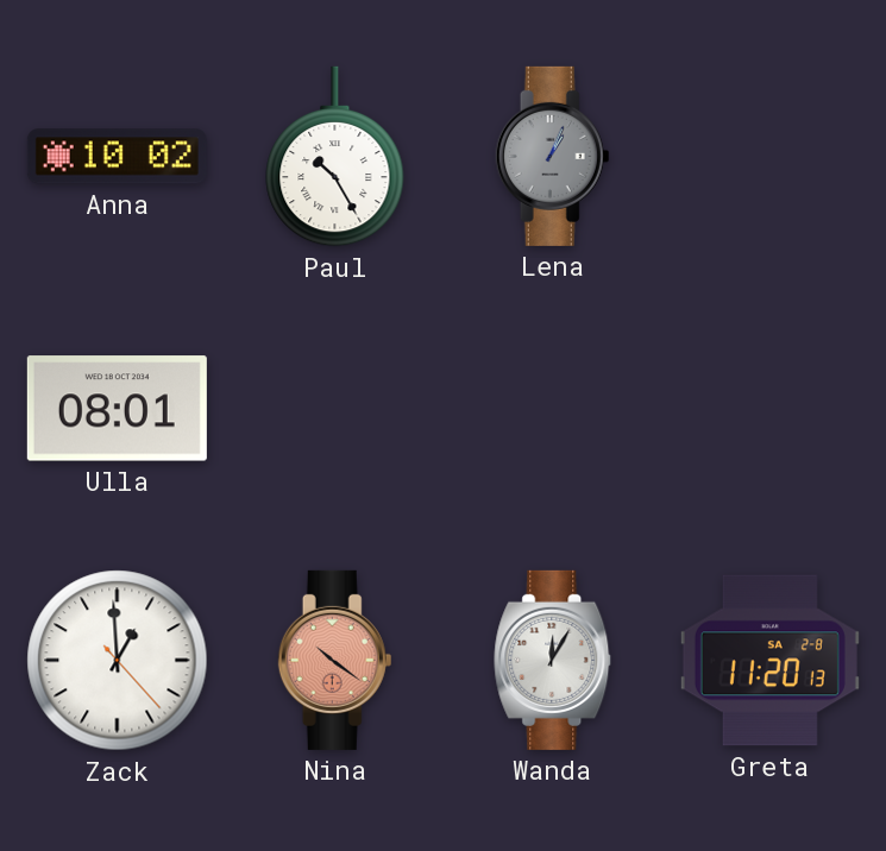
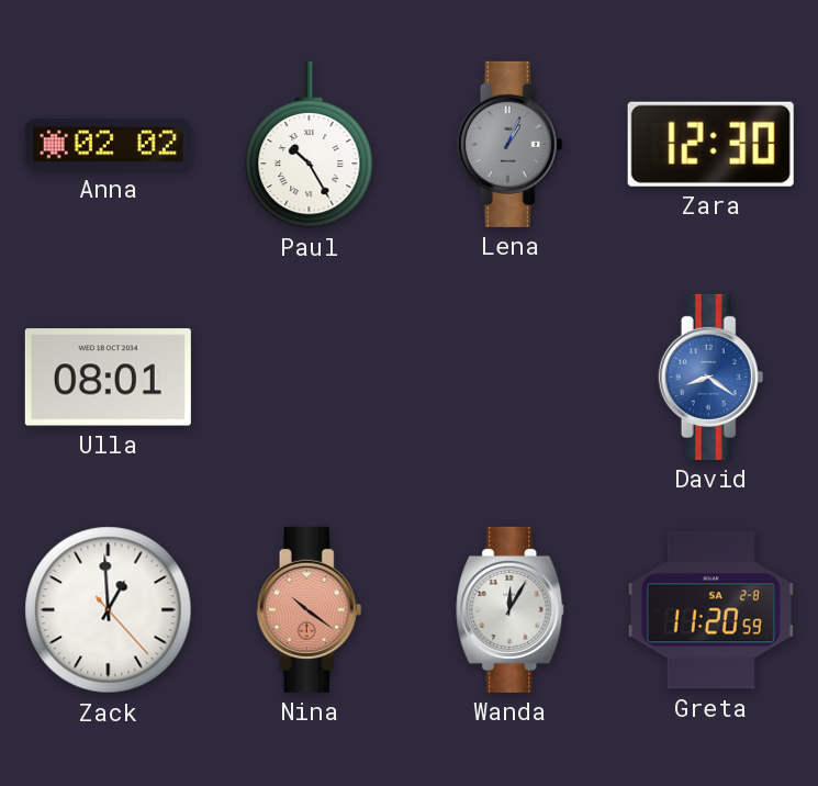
Anna: 10:02 -> 02:02
Zara: none -> 12:30
David: none -> 8:21
Greta: 11:20:13 -> 11:20:59
